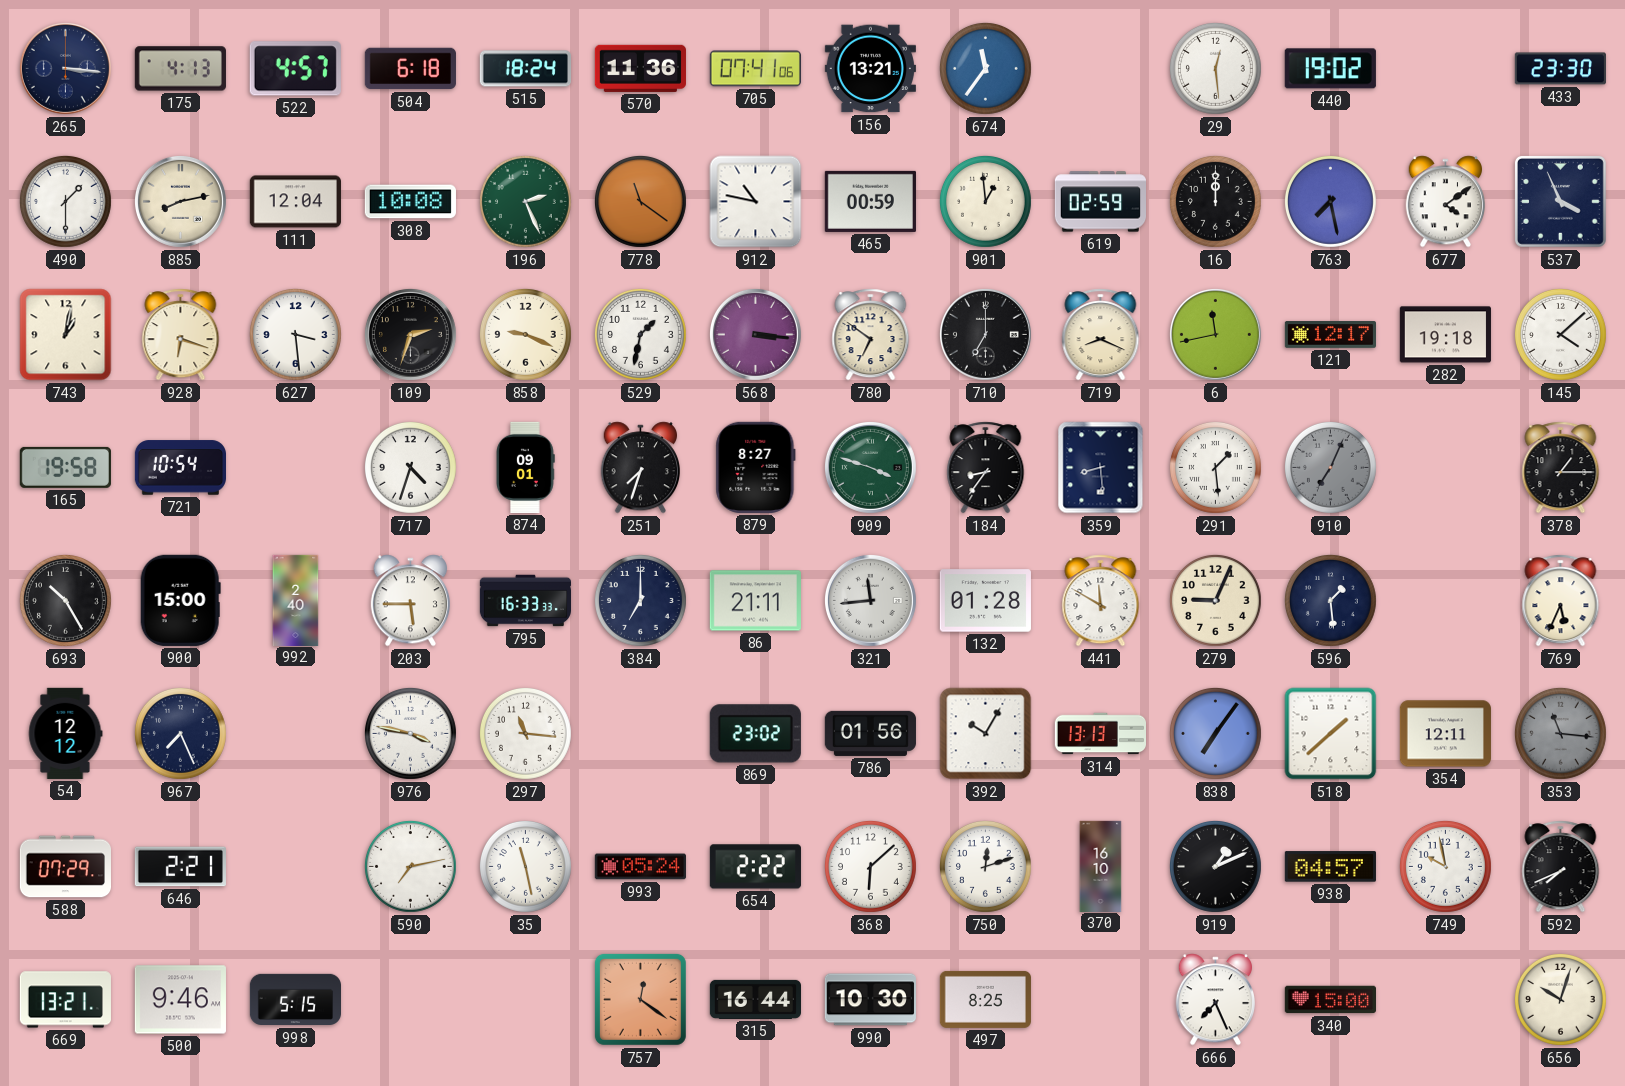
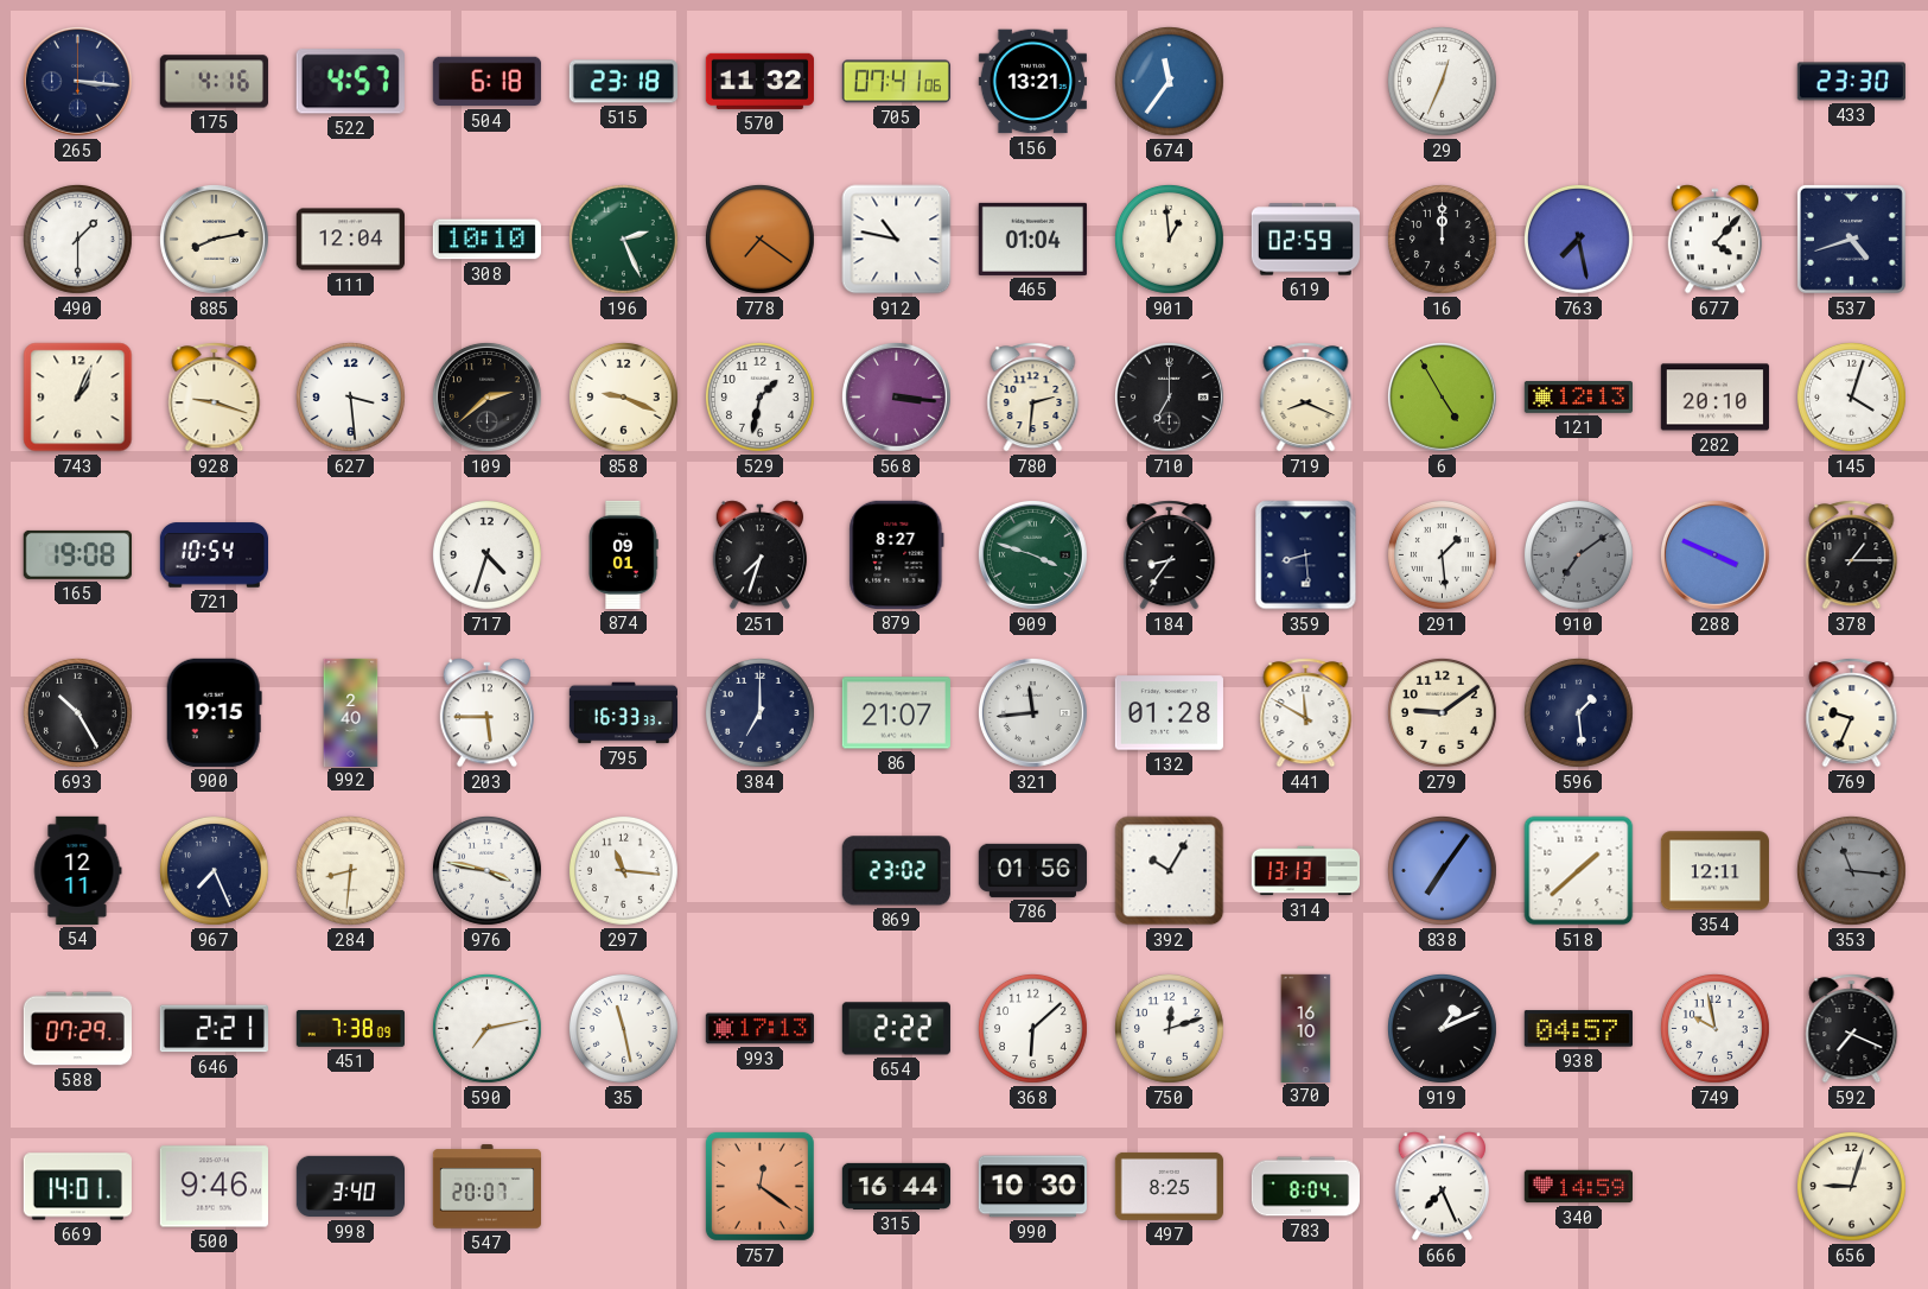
175: 4:13 -> 4:16
515: 18:24 -> 23:18
570: 11:36 -> 11:32
29: 12:29 -> 12:34
440: 19:02 -> none
308: 10:08 -> 10:10
778: 11:21 -> 7:21
465: 00:59 -> 01:04
677: 4:09 -> 4:07
537: 3:56 -> 4:42
743: 1:02 -> 1:04
928: 6:18 -> 9:18
109: 2:33 -> 2:38
780: 6:51 -> 2:31
6: 11:43 -> 4:55
121: 12:17 -> 12:13
282: 19:18 -> 20:10
145: 4:08 -> 4:03
165: 19:58 -> 19:08
910: 7:04 -> 7:09
288: none -> 3:49
900: 15:00 -> 19:15
86: 21:11 -> 21:07
279: 9:04 -> 9:09
769: 5:34 -> 9:34
54: 12:12 -> 12:11
284: none -> 8:31
451: none -> 7:38
993: 05:24 -> 17:13
592: 7:41 -> 7:19
669: 13:21 -> 14:01
998: 5:15 -> 3:40
547: none -> 20:07
783: none -> 8:04
340: 15:00 -> 14:59
656: 10:03 -> 9:03
